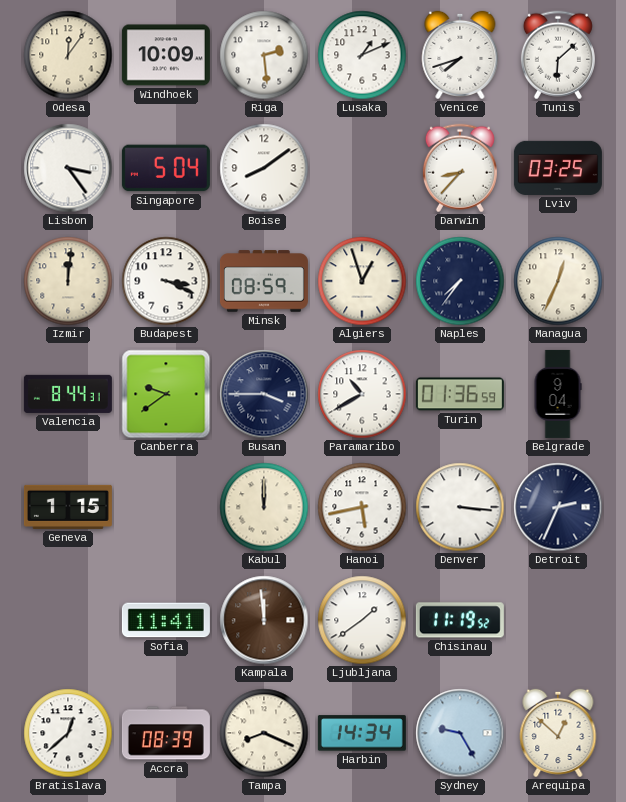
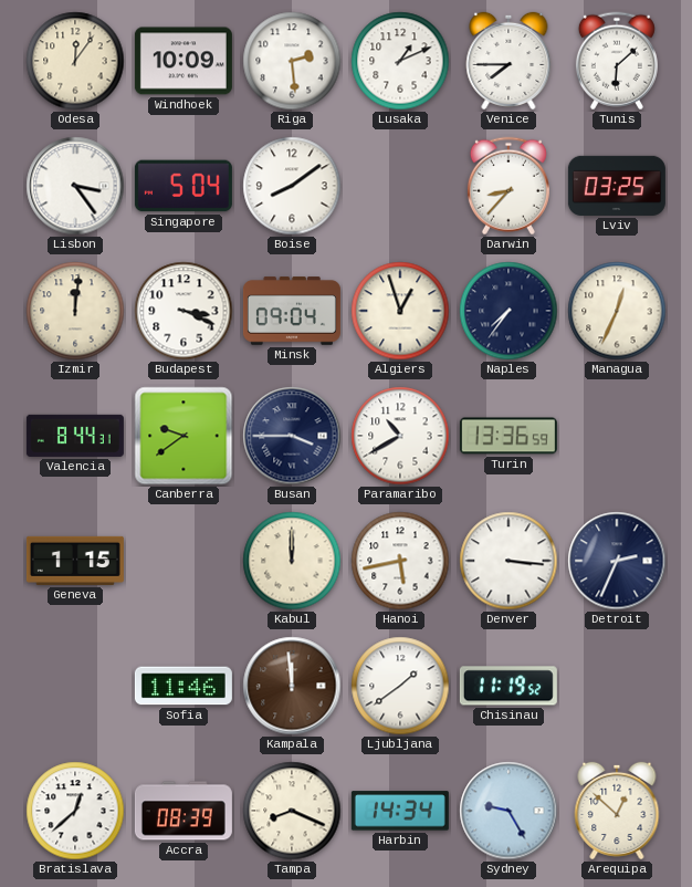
Venice: 7:42 -> 7:45
Minsk: 08:59 -> 09:04
Turin: 01:36 -> 13:36
Belgrade: 9:04 -> none
Sofia: 11:41 -> 11:46
